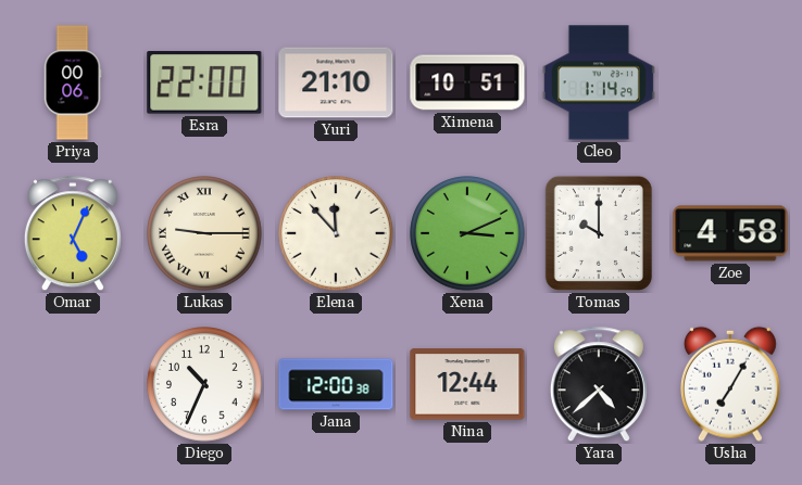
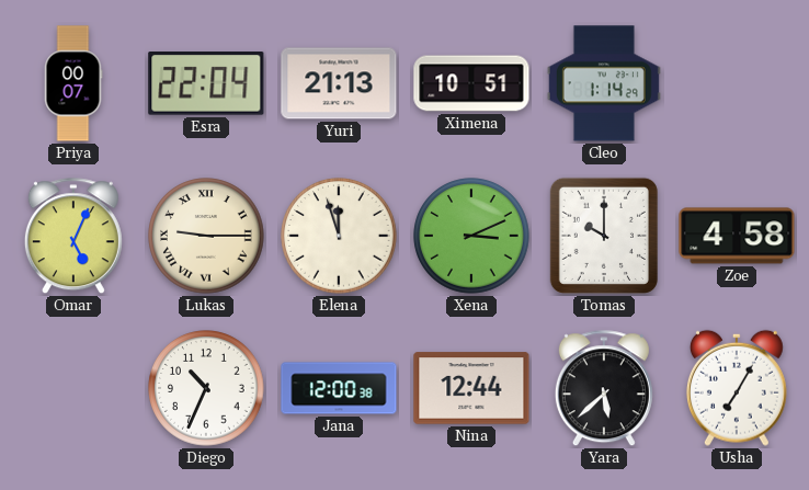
Priya: 00:06 -> 00:07
Esra: 22:00 -> 22:04
Yuri: 21:10 -> 21:13
Elena: 11:53 -> 11:57
Yara: 4:38 -> 5:38
